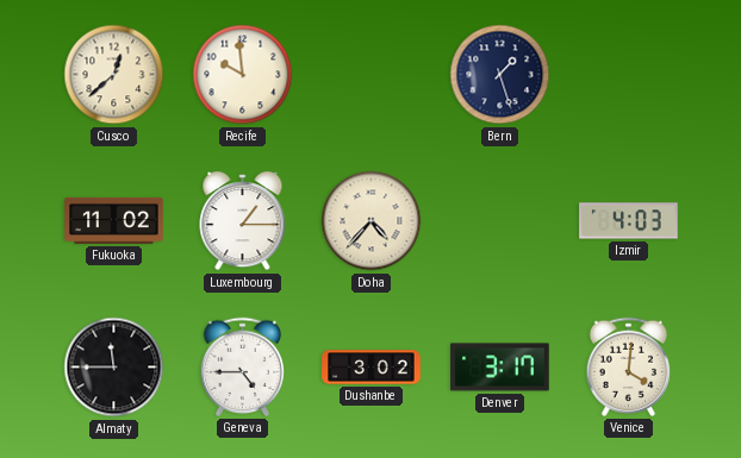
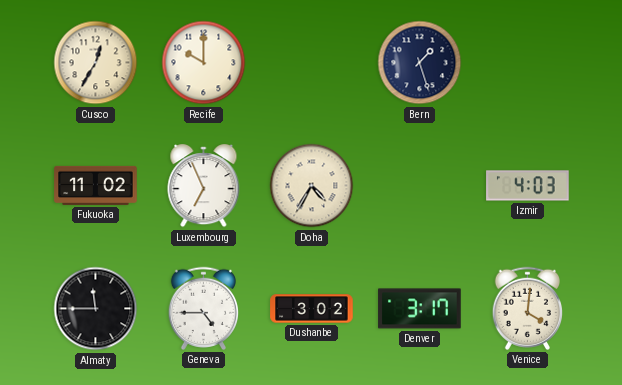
Cusco: 12:38 -> 12:35
Recife: 9:59 -> 10:00
Luxembourg: 1:15 -> 6:56
Doha: 4:37 -> 4:35
